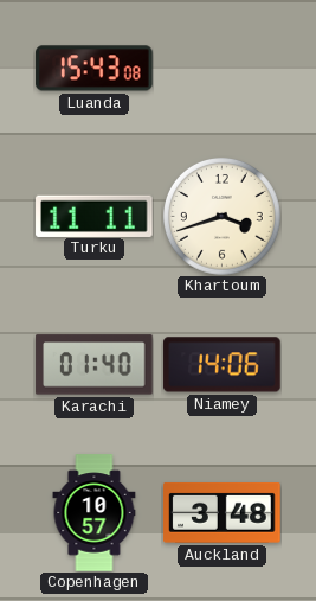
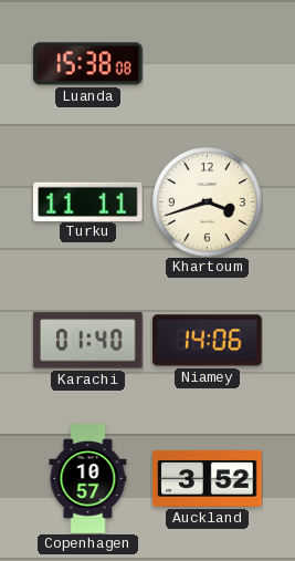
Luanda: 15:43 -> 15:38
Auckland: 3:48 -> 3:52
